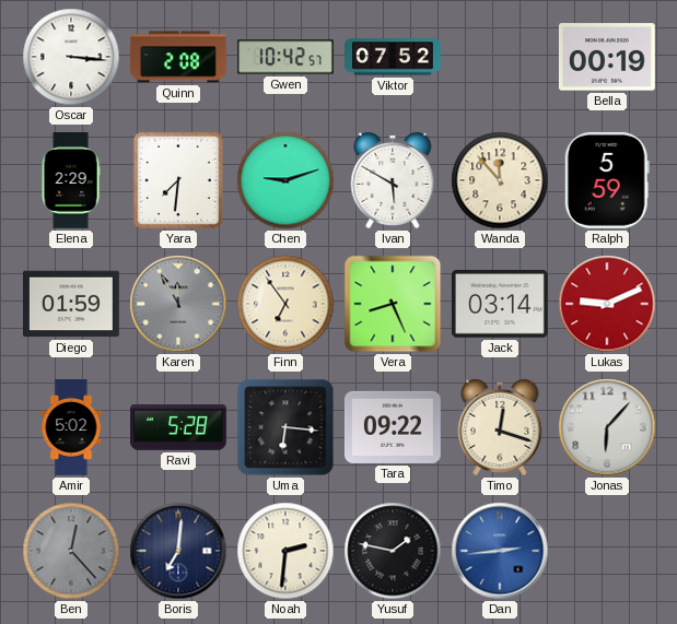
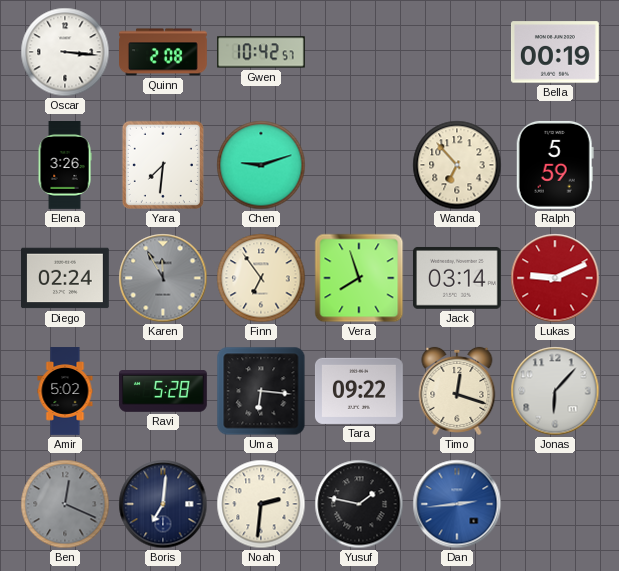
Viktor: 07:52 -> none
Elena: 2:29 -> 3:26
Ivan: 5:50 -> none
Wanda: 11:53 -> 6:53
Diego: 01:59 -> 02:24
Vera: 8:26 -> 7:57
Ben: 12:23 -> 12:19
